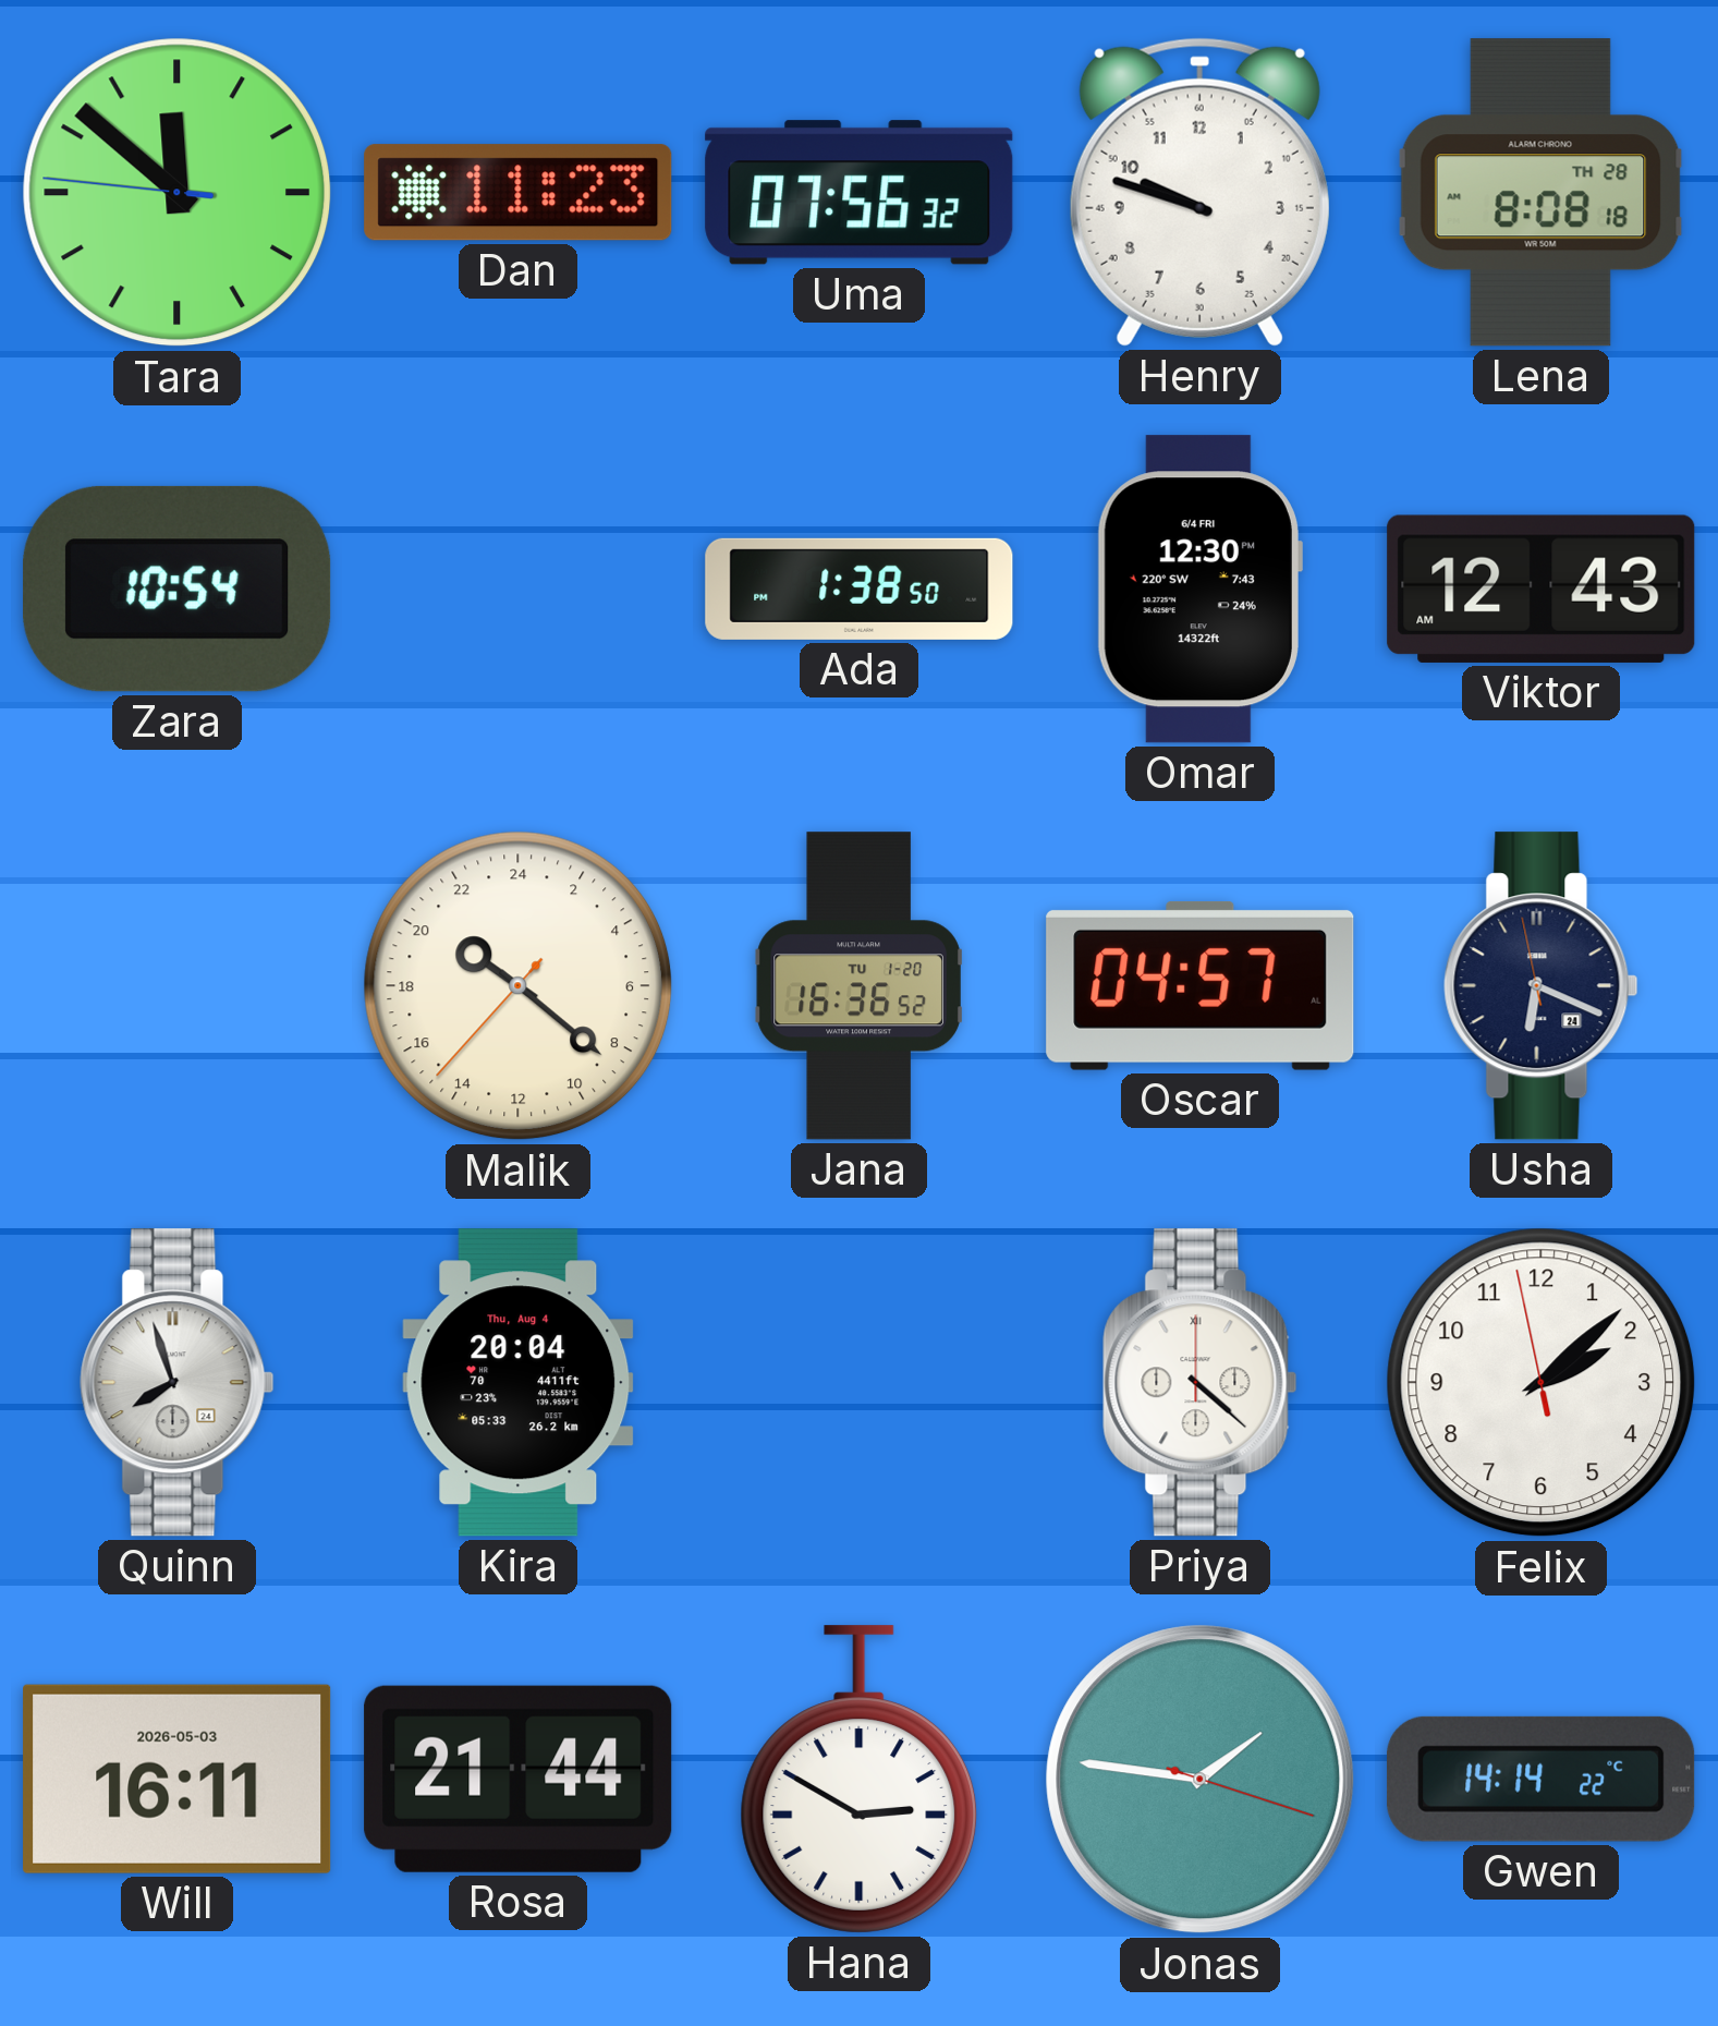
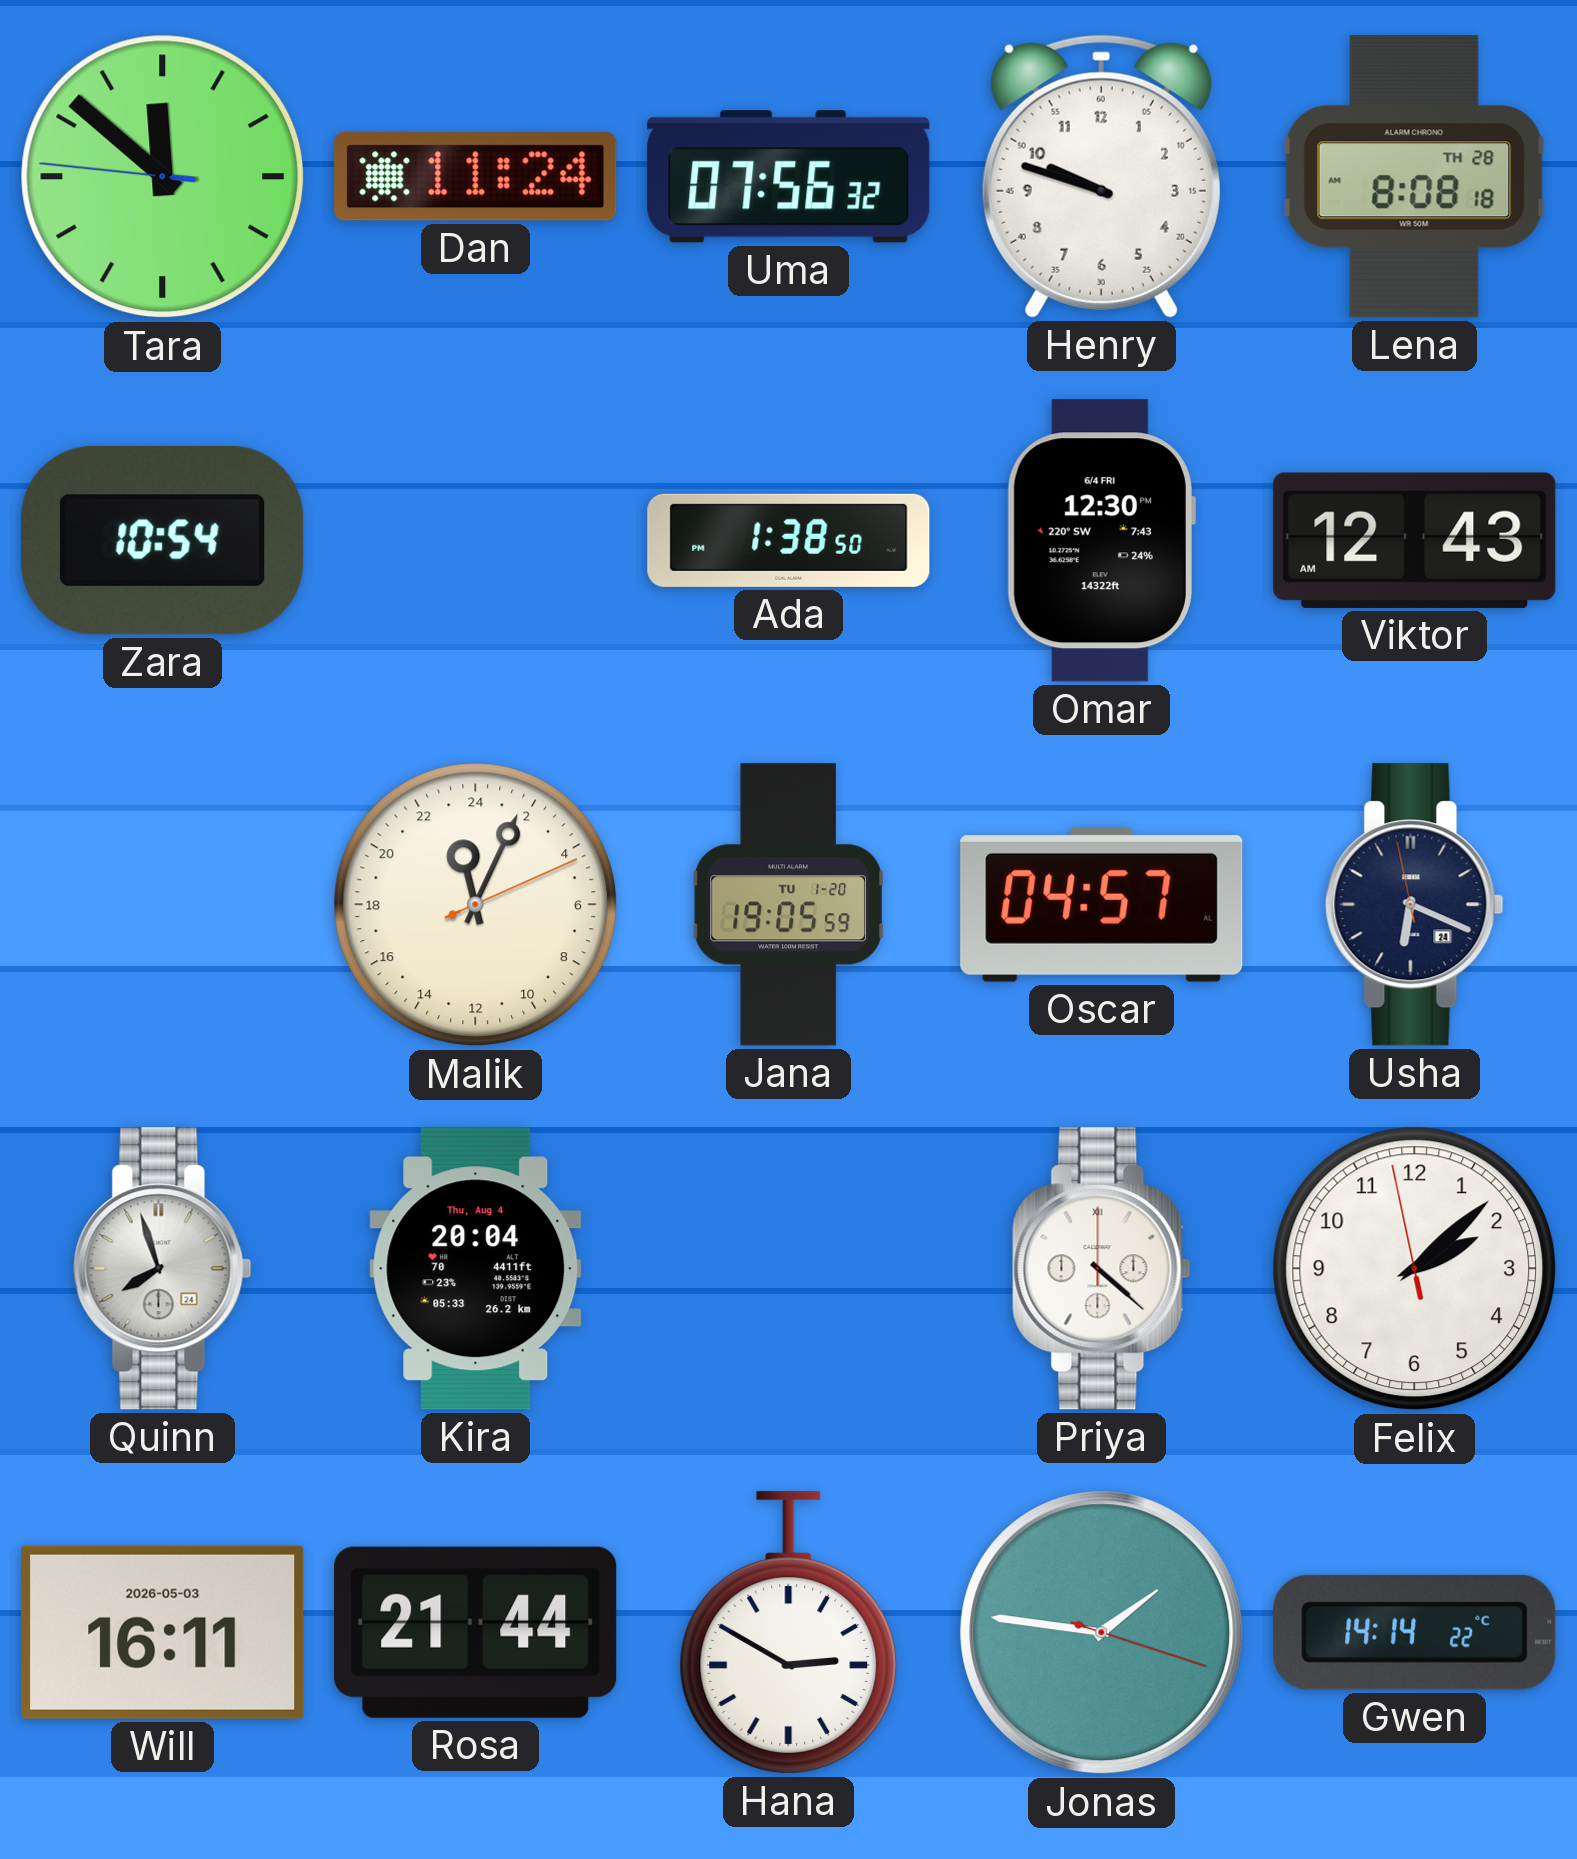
Dan: 11:23 -> 11:24
Malik: 20:21 -> 23:04
Jana: 16:36 -> 19:05
